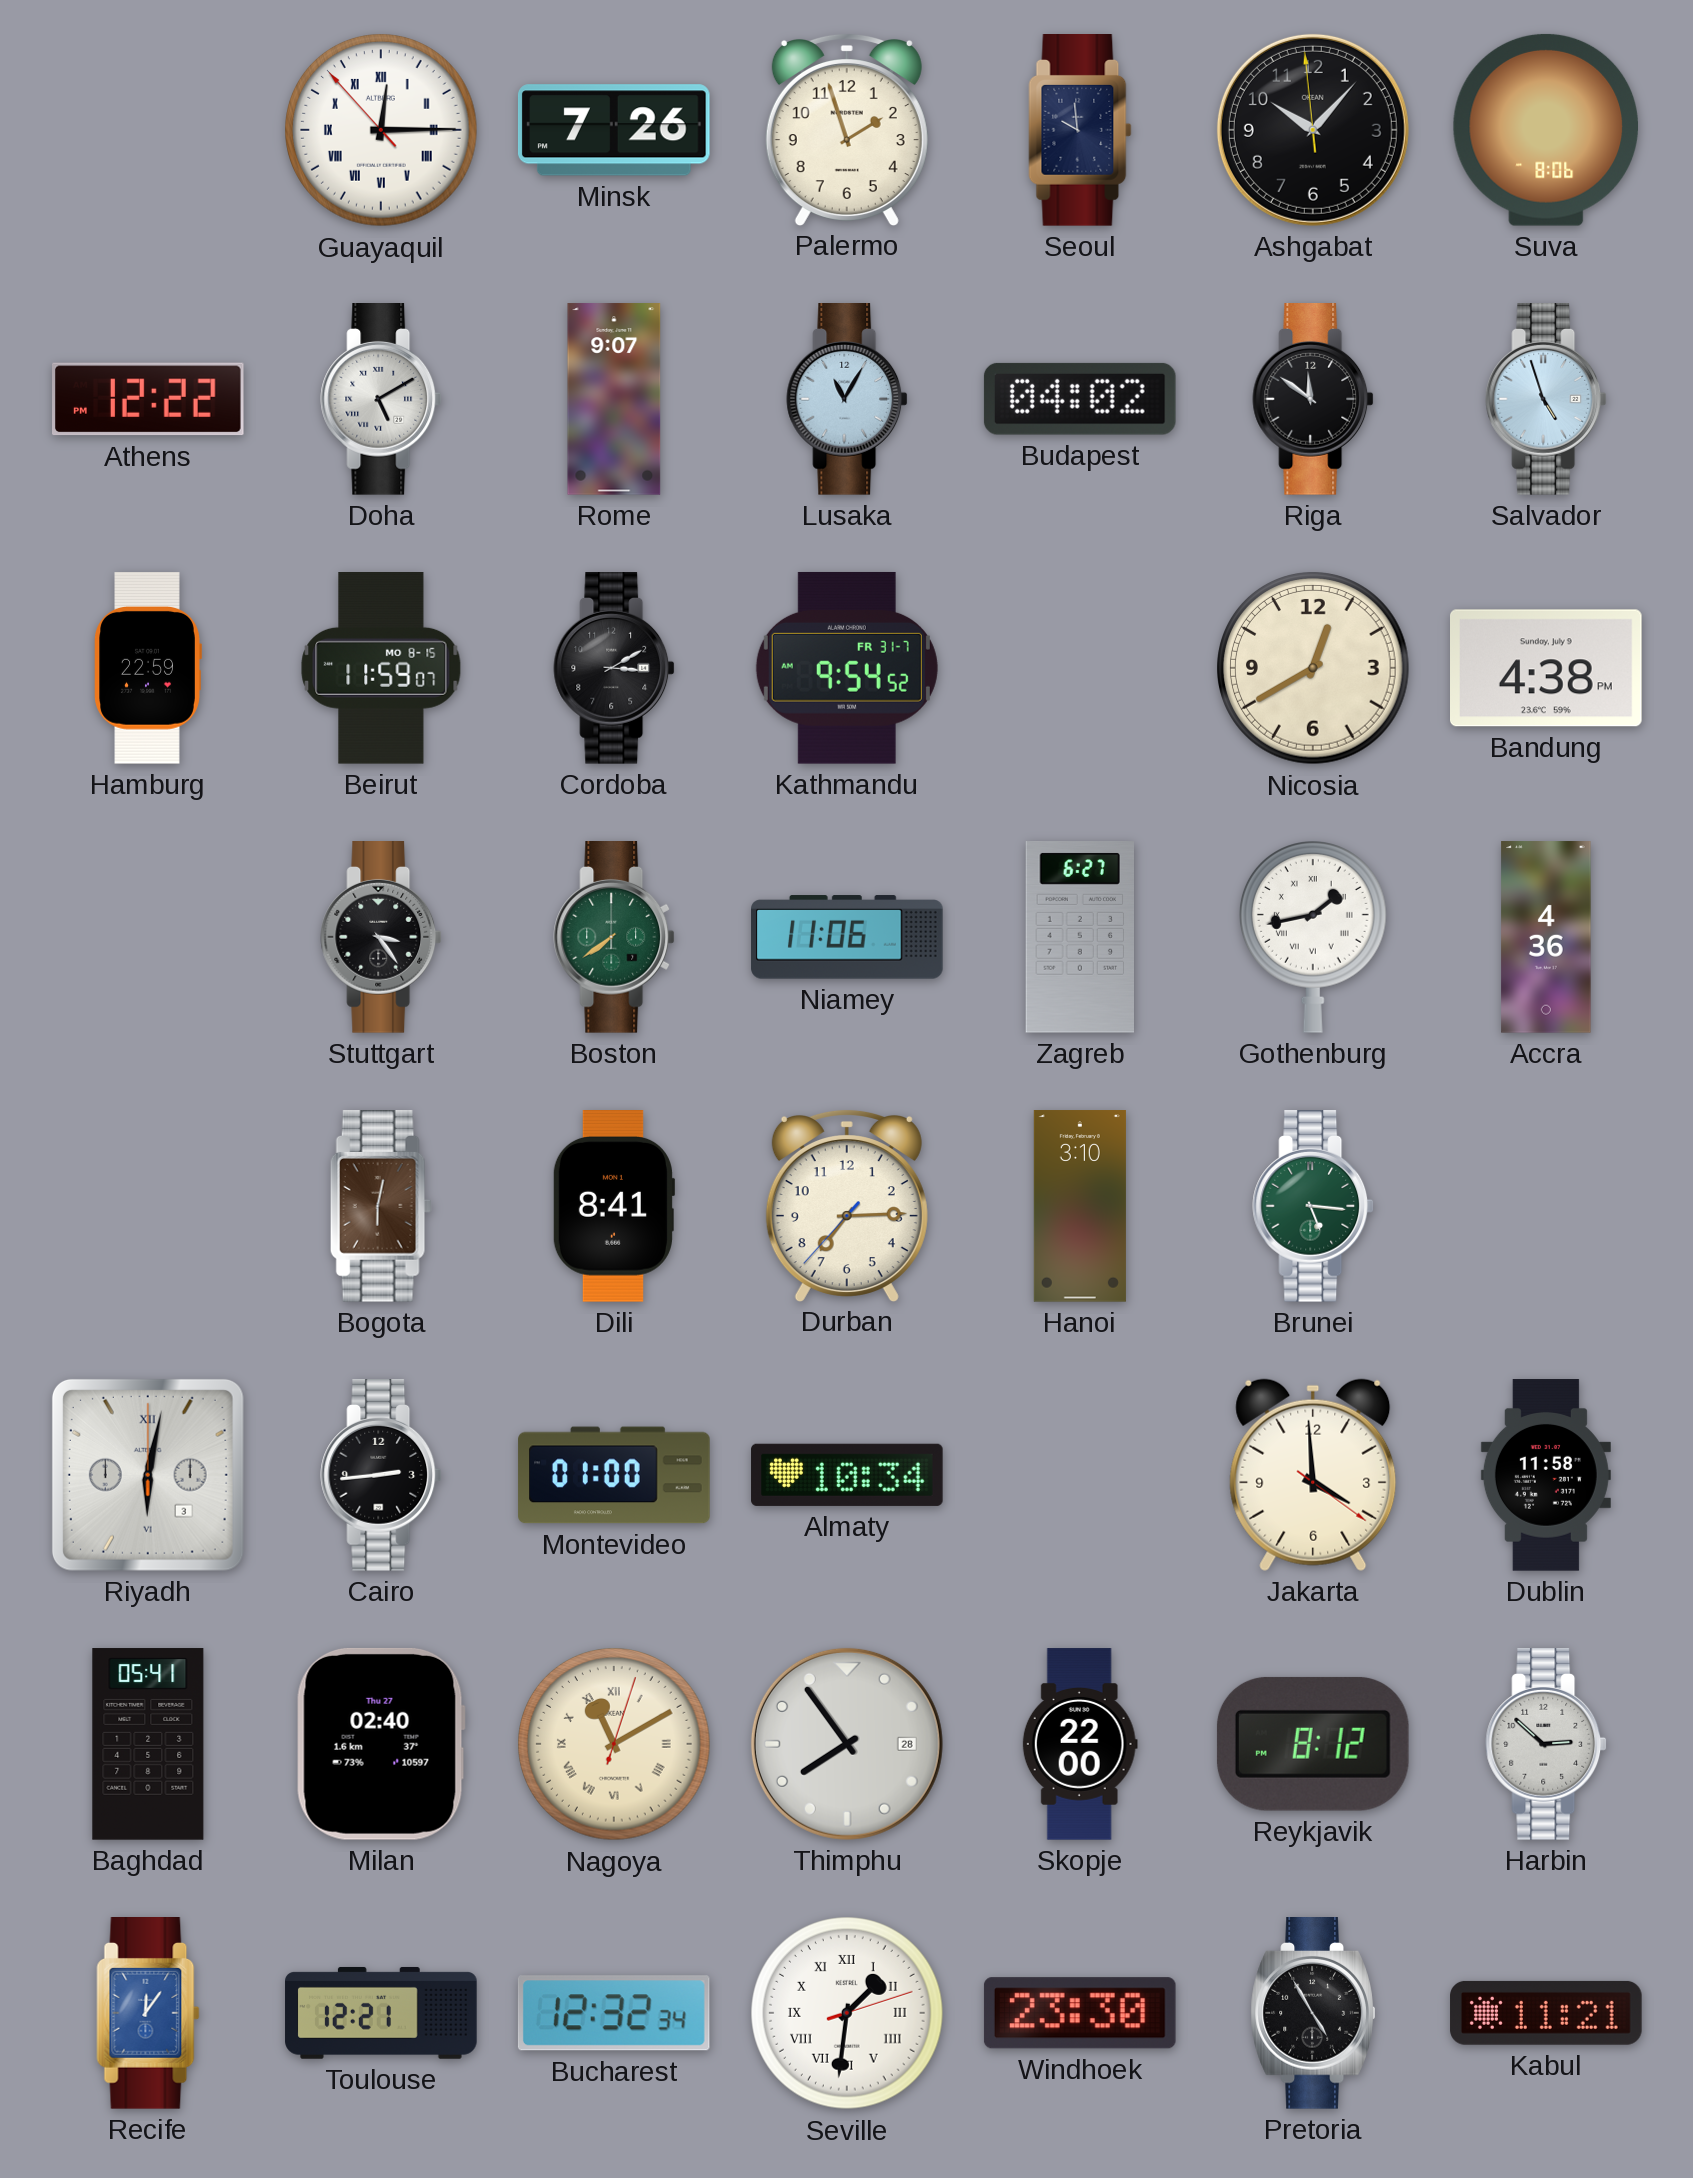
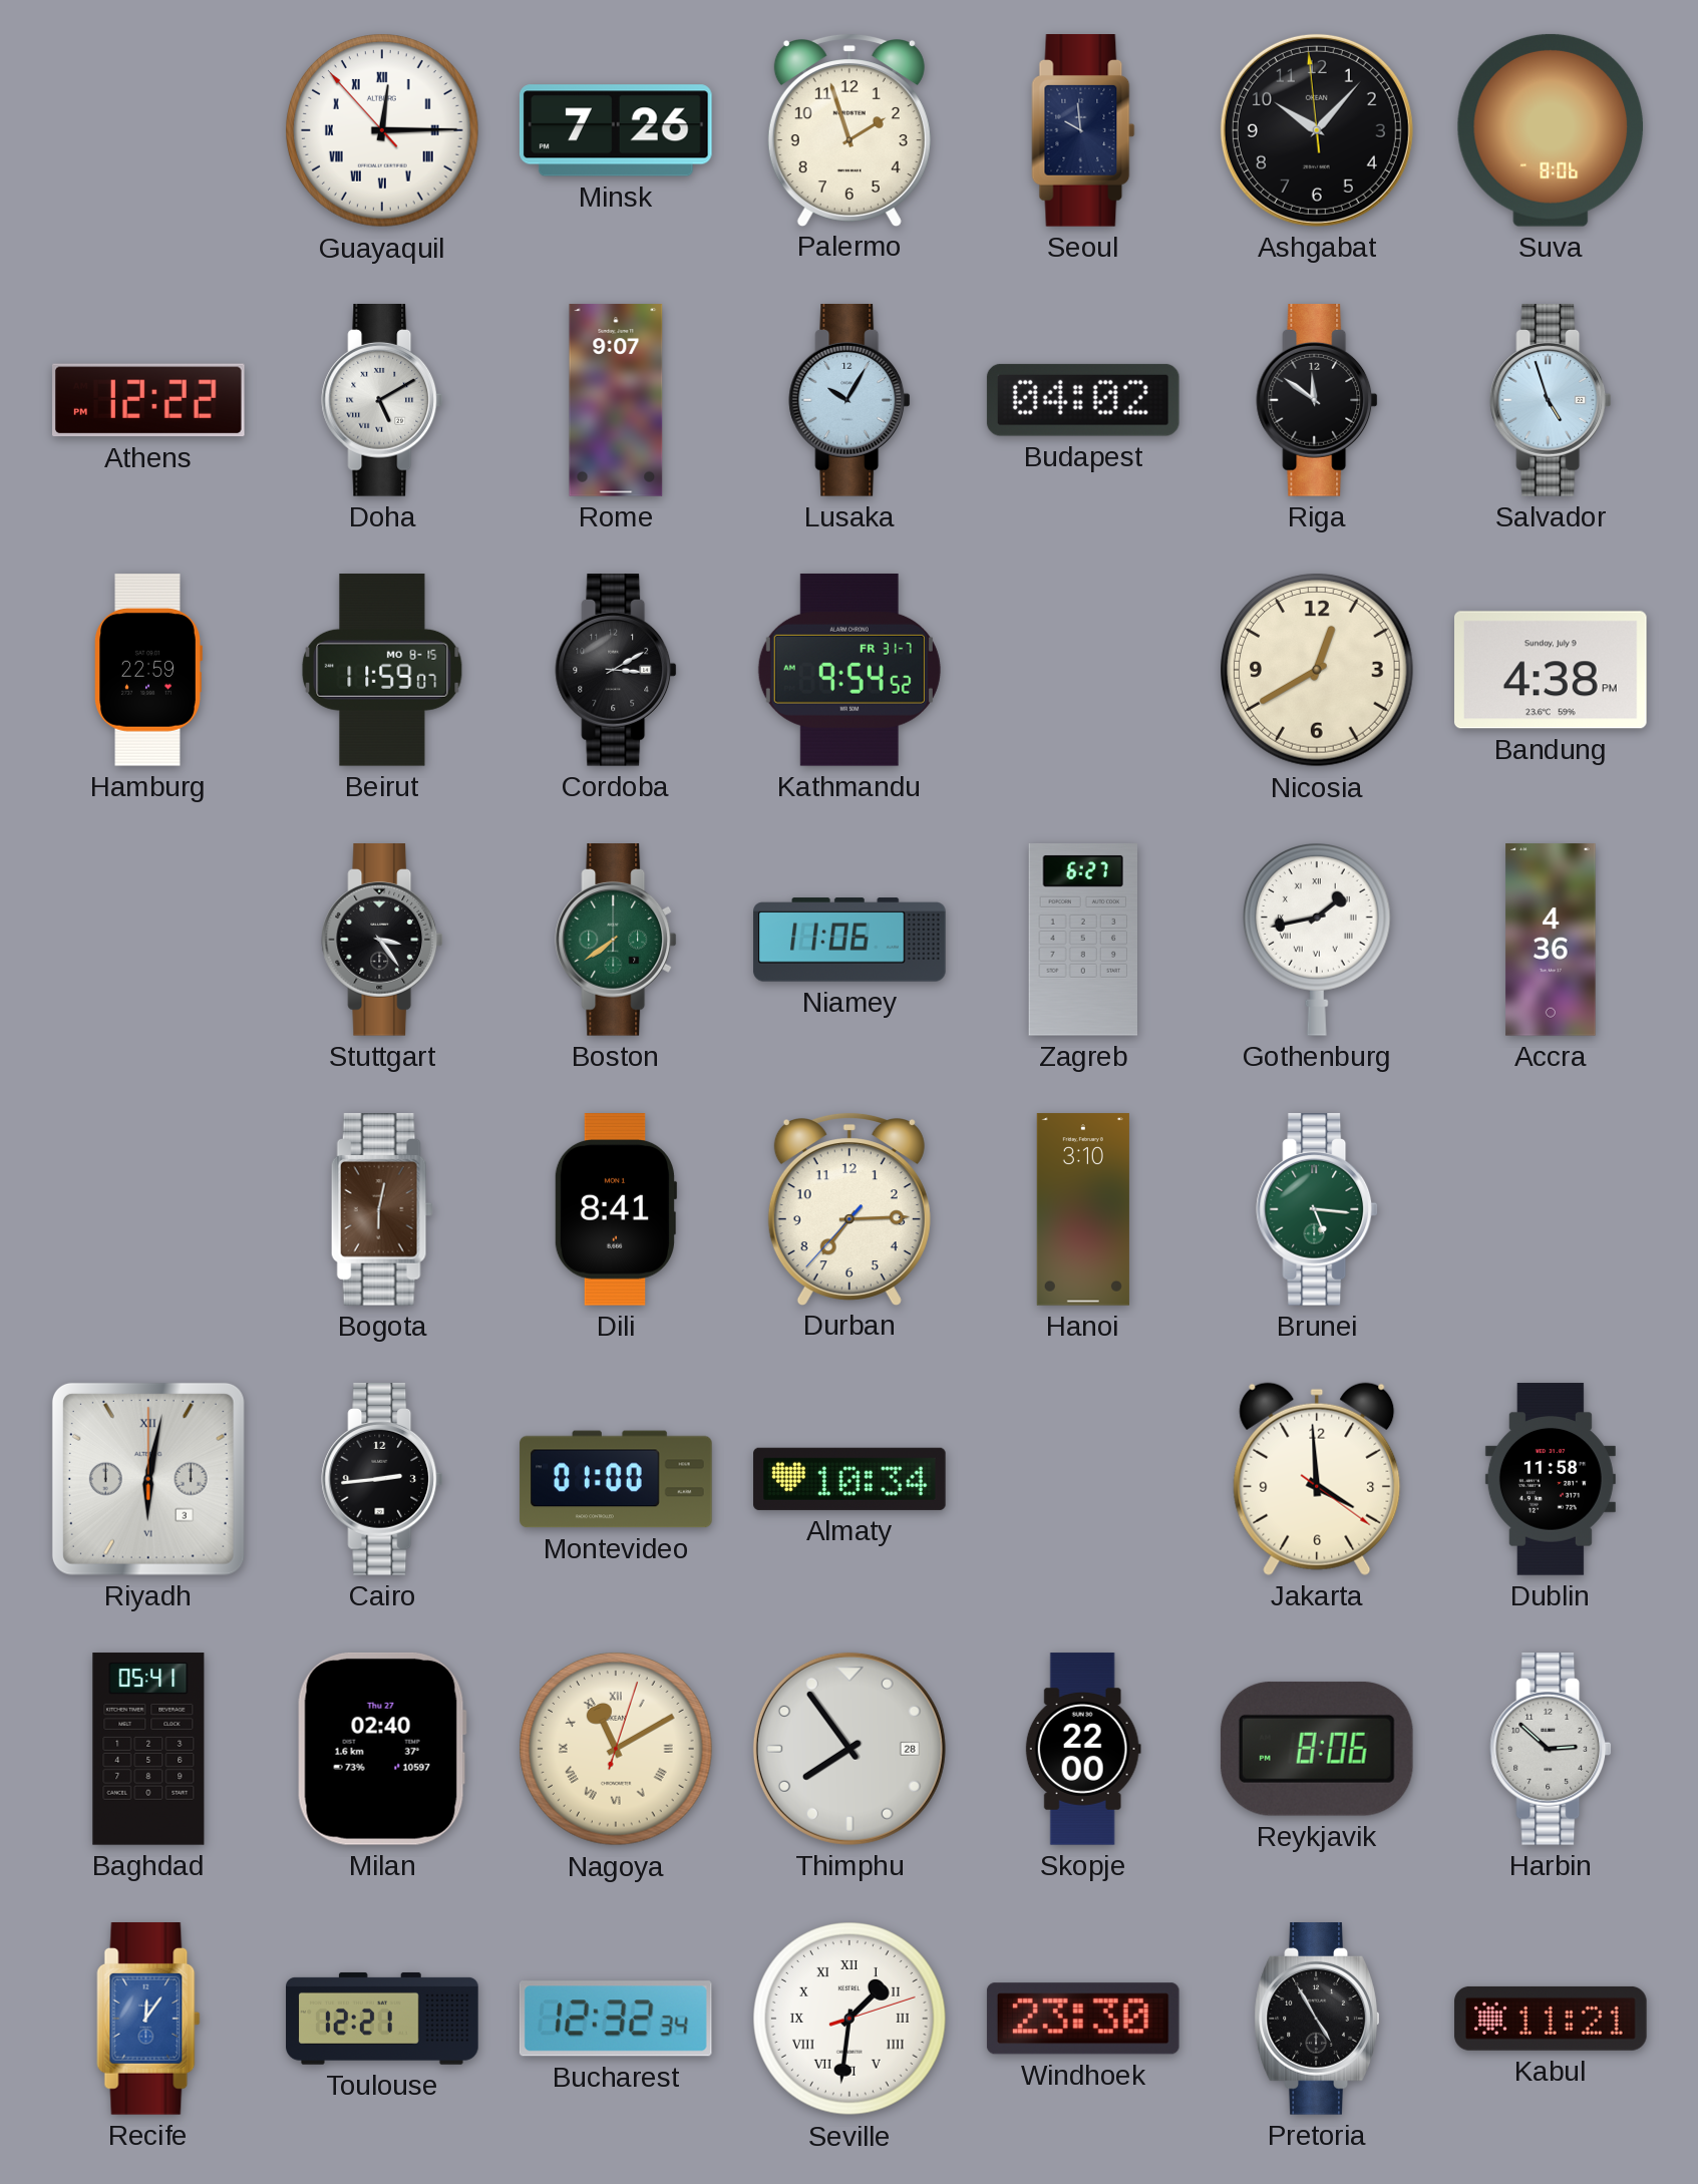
Lusaka: 11:05 -> 10:05
Reykjavik: 8:12 -> 8:06
